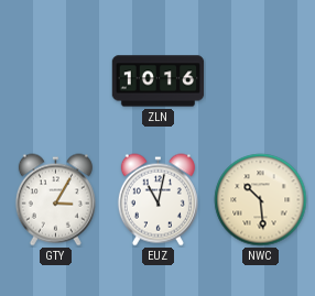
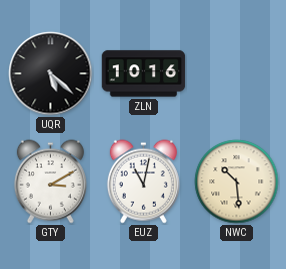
UQR: none -> 5:22
GTY: 3:05 -> 3:10
